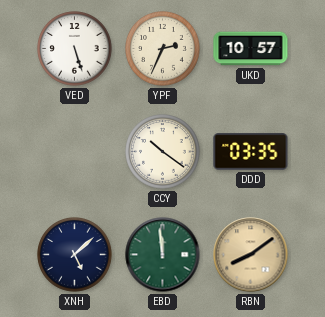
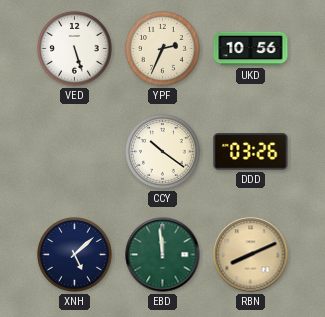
UKD: 10:57 -> 10:56
DDD: 03:35 -> 03:26
RBN: 8:09 -> 8:11
